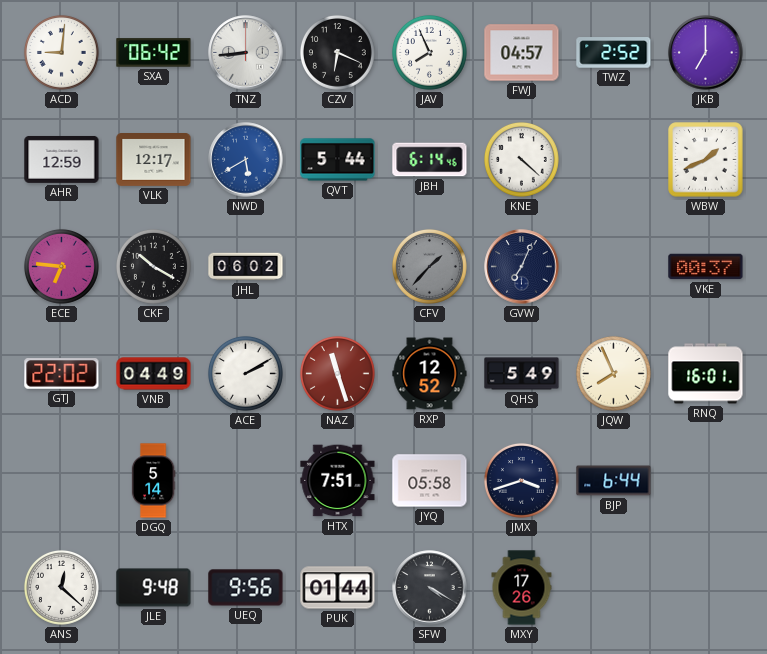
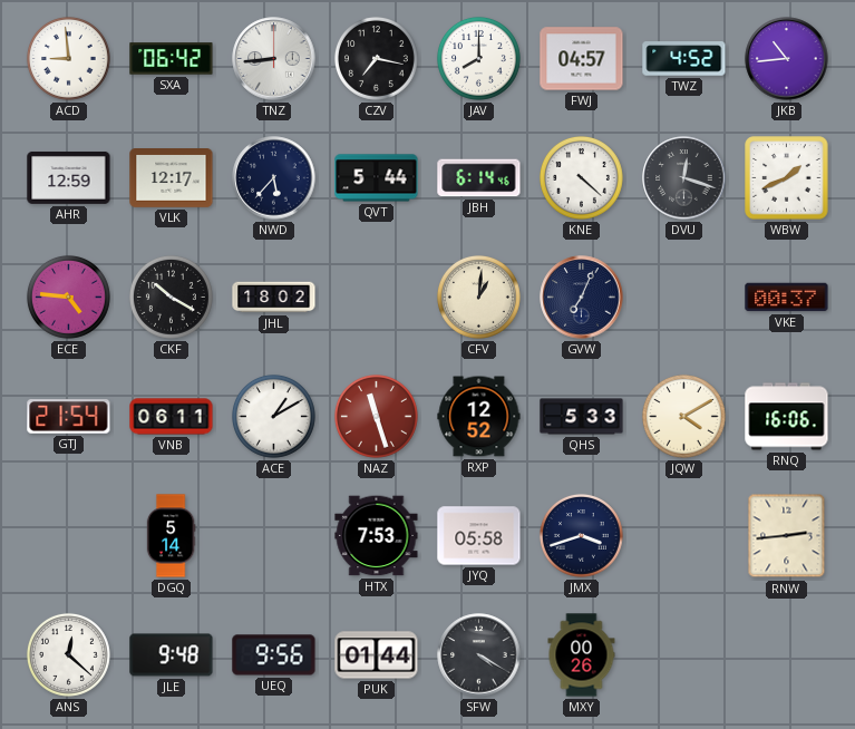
ACD: 9:01 -> 8:59
CZV: 6:19 -> 7:17
JAV: 7:56 -> 8:00
TWZ: 2:52 -> 4:52
JKB: 7:00 -> 10:44
NWD: 5:40 -> 5:37
NWD dial: blue -> navy
DVU: none -> 12:18
ECE: 6:46 -> 4:46
JHL: 06:02 -> 18:02
CFV: 1:37 -> 1:01
CFV dial: grey -> cream
GTJ: 22:02 -> 21:54
VNB: 04:49 -> 06:11
ACE: 2:10 -> 1:10
QHS: 5:49 -> 5:33
JQW: 7:56 -> 4:10
RNQ: 16:01 -> 16:06
HTX: 7:51 -> 7:53
BJP: 6:44 -> none
RNW: none -> 2:44
MXY: 17:26 -> 00:26
